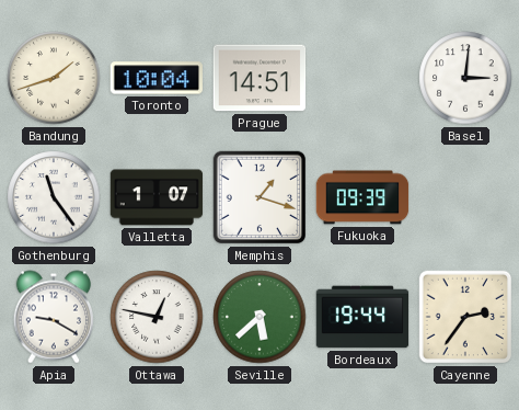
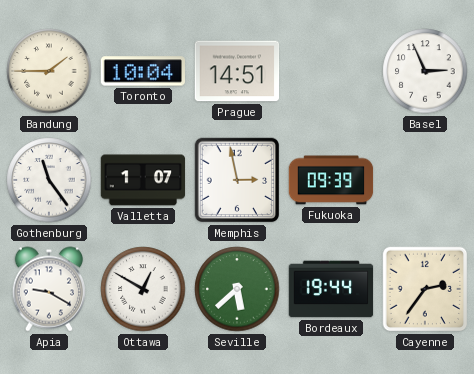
Bandung: 1:42 -> 1:45
Basel: 3:01 -> 2:56
Memphis: 1:18 -> 2:58
Ottawa: 12:47 -> 12:50
